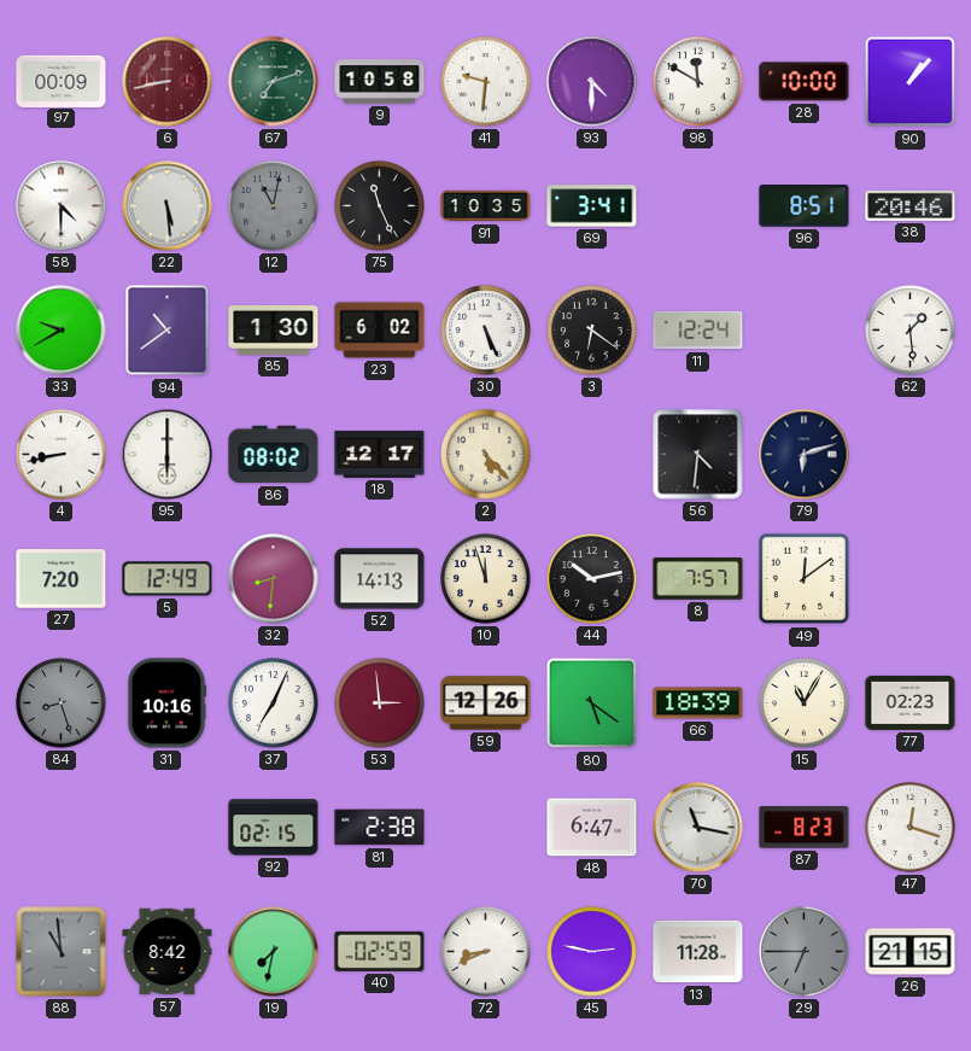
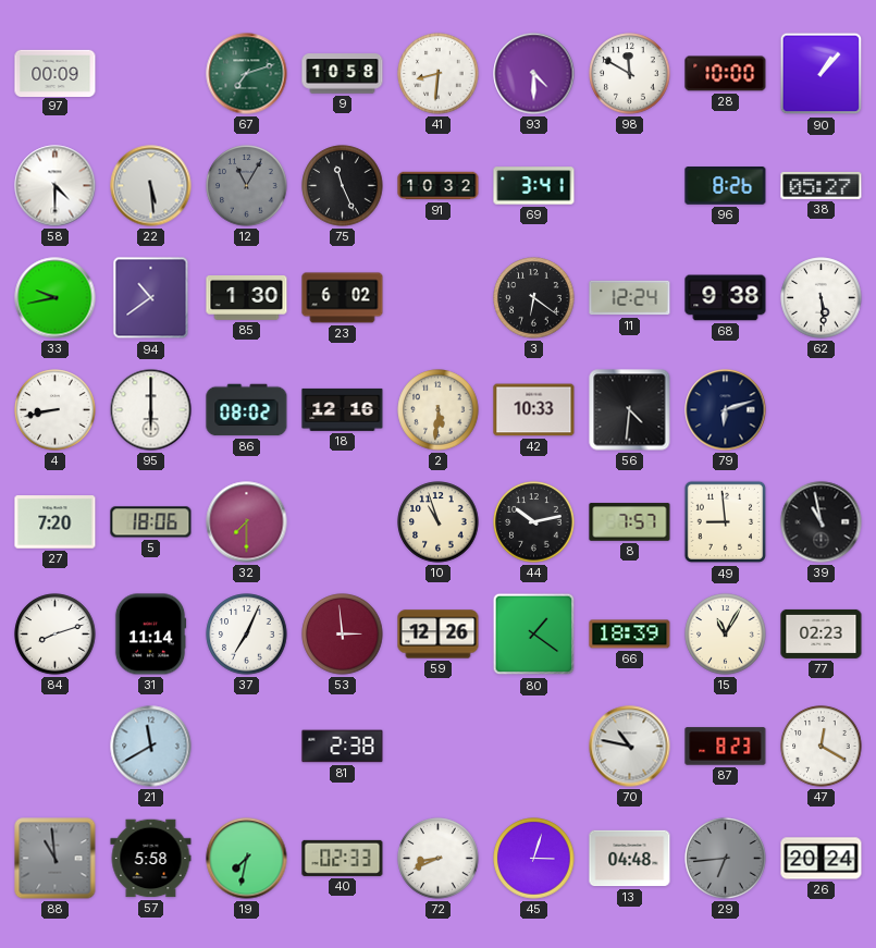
6: 8:43 -> none
41: 9:31 -> 8:31
12: 11:02 -> 11:05
91: 10:35 -> 10:32
96: 8:51 -> 8:26
38: 20:46 -> 05:27
33: 9:40 -> 9:43
30: 5:26 -> none
68: none -> 9:38
62: 1:29 -> 5:29
18: 12:17 -> 12:16
2: 5:23 -> 5:31
42: none -> 10:33
5: 12:49 -> 18:06
32: 8:31 -> 7:30
52: 14:13 -> none
10: 11:57 -> 10:57
49: 12:09 -> 8:59
39: none -> 10:58
84: 8:27 -> 8:12
84 dial: grey -> white
31: 10:16 -> 11:14
80: 5:21 -> 1:21
21: none -> 11:40
92: 02:15 -> none
48: 6:47 -> none
70: 11:17 -> 10:47
47: 12:18 -> 12:20
57: 8:42 -> 5:58
40: 02:59 -> 02:33
45: 2:47 -> 3:03
13: 11:28 -> 04:48
29: 6:45 -> 6:44
26: 21:15 -> 20:24
